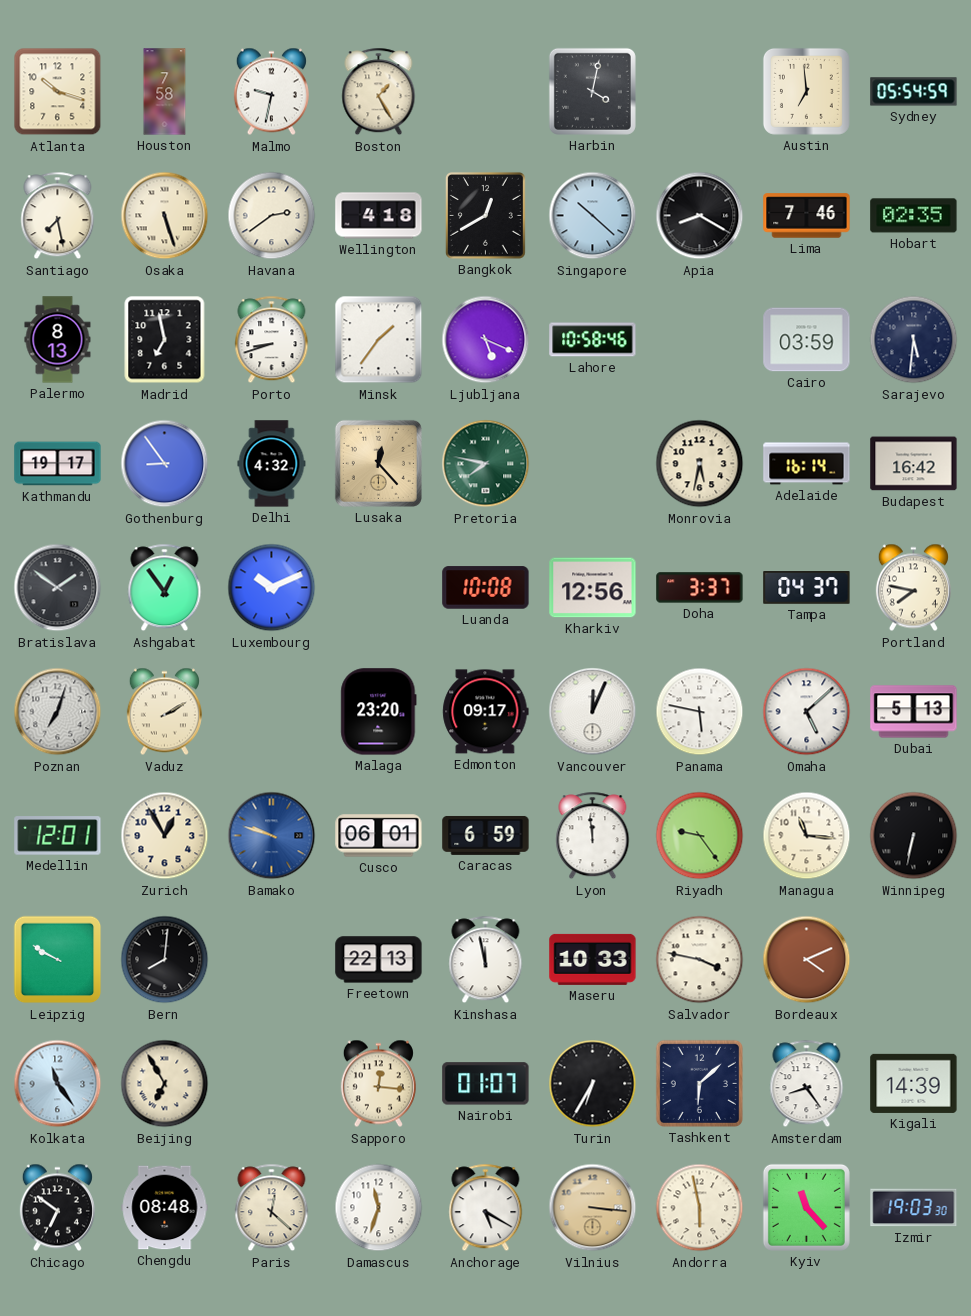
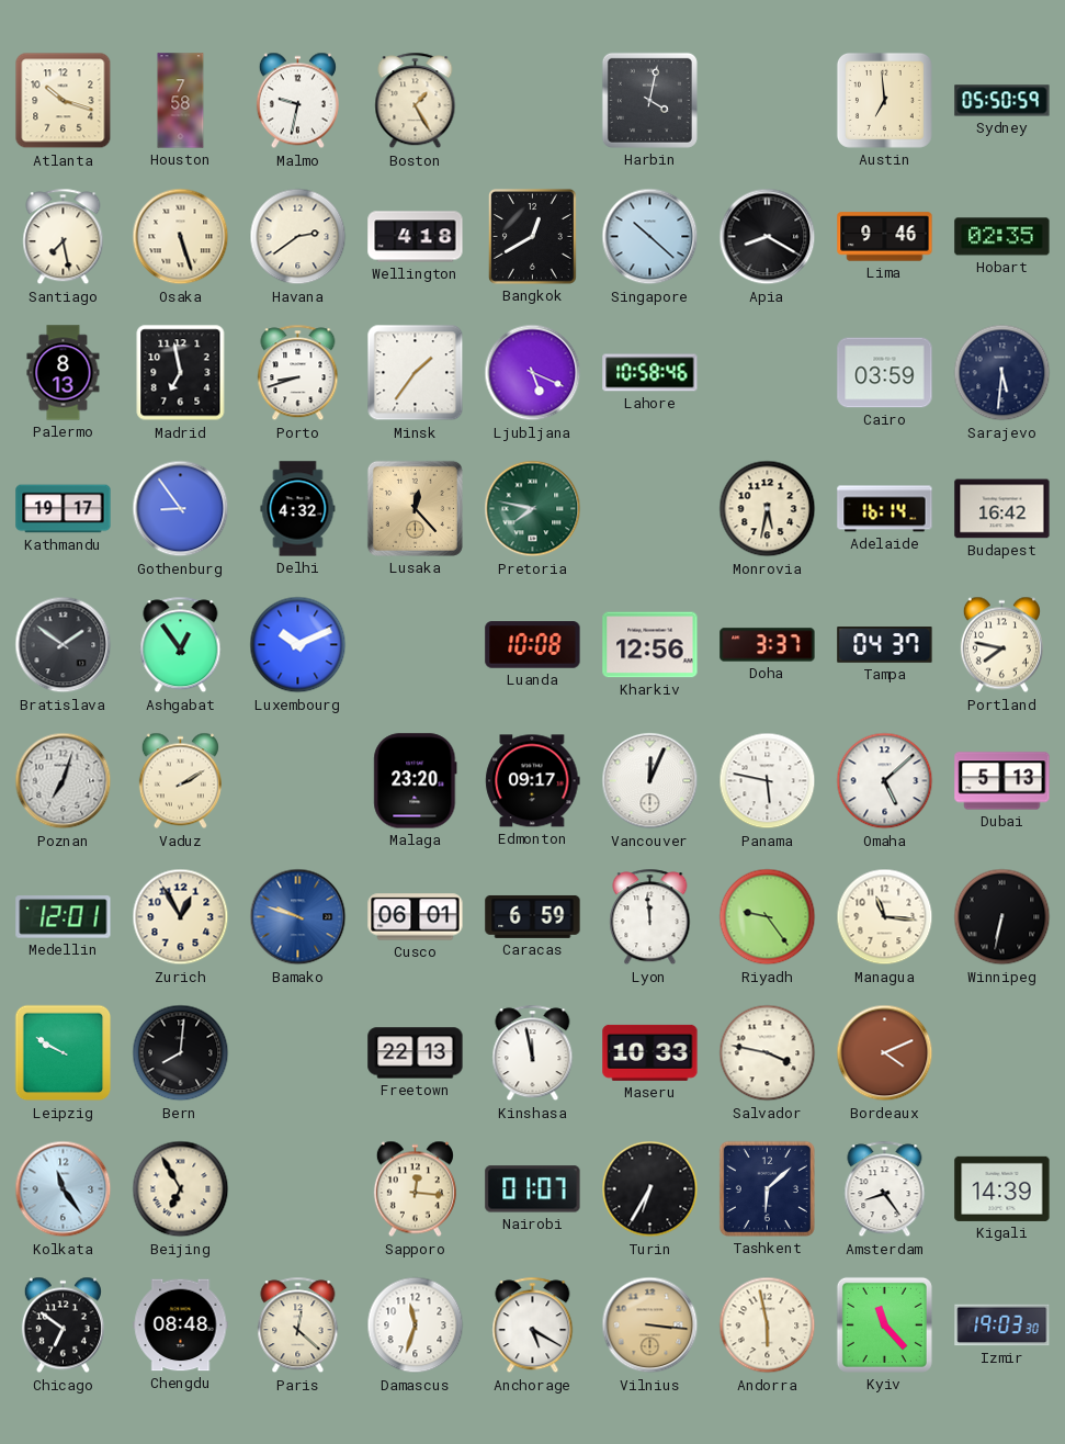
Sydney: 05:54 -> 05:50
Lima: 7:46 -> 9:46
